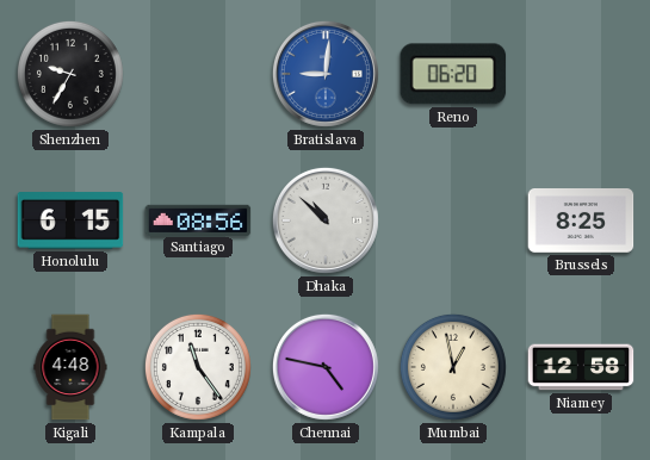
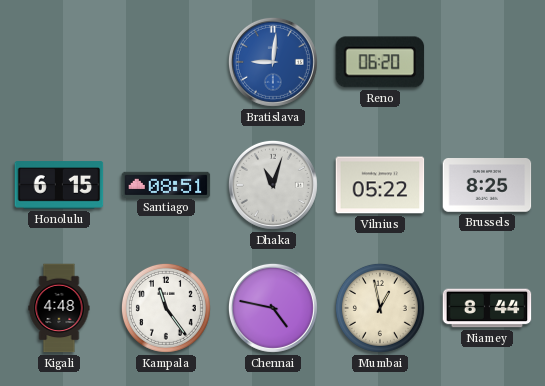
Shenzhen: 9:35 -> none
Santiago: 08:56 -> 08:51
Dhaka: 10:52 -> 11:03
Vilnius: none -> 05:22
Niamey: 12:58 -> 8:44
